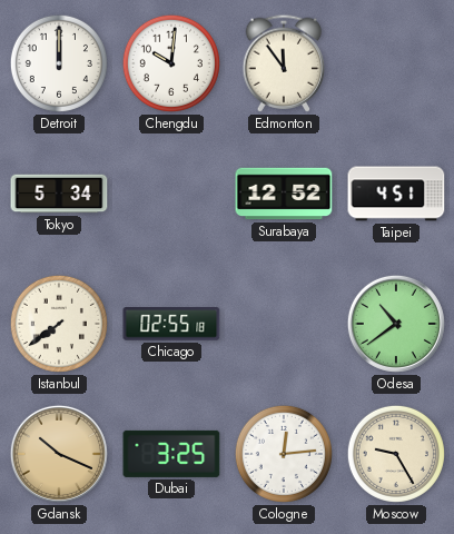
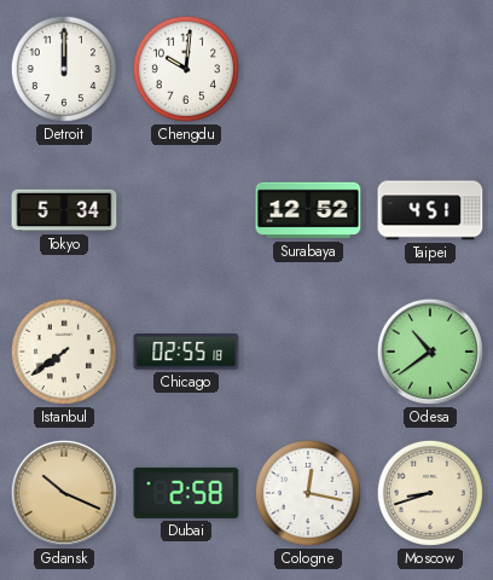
Edmonton: 11:54 -> none
Dubai: 3:25 -> 2:58
Cologne: 12:14 -> 12:17
Moscow: 9:25 -> 8:42
